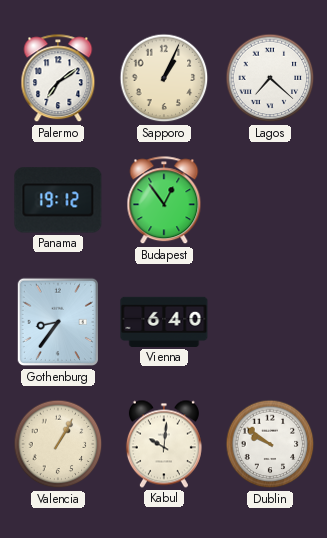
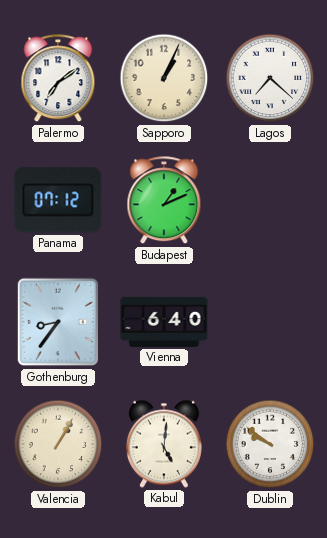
Panama: 19:12 -> 07:12
Budapest: 12:54 -> 1:11
Kabul: 10:01 -> 5:01
